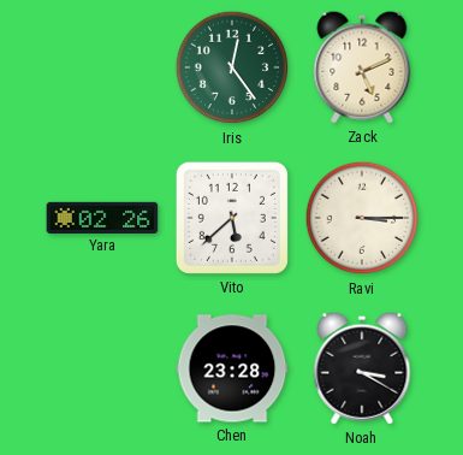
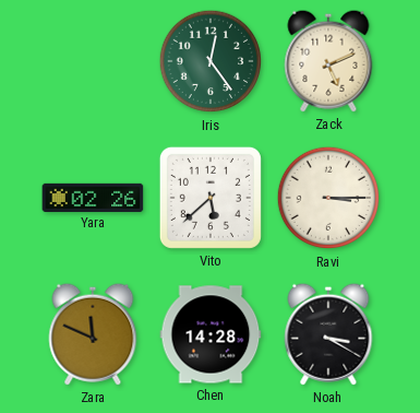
Zara: none -> 11:49
Chen: 23:28 -> 14:28
